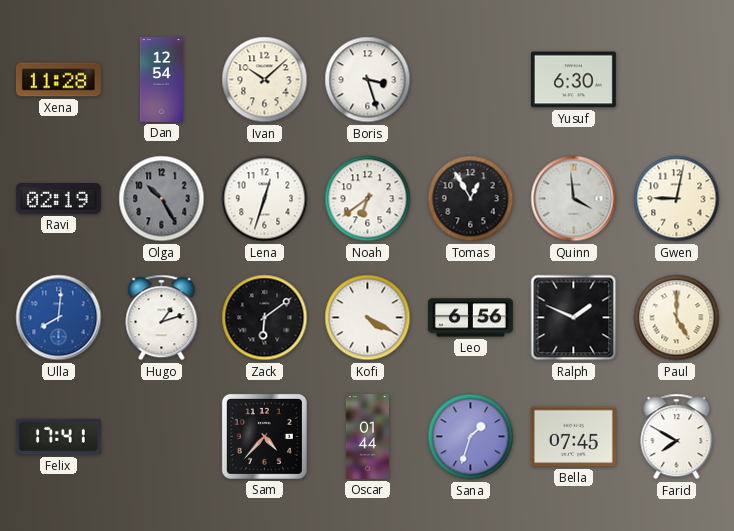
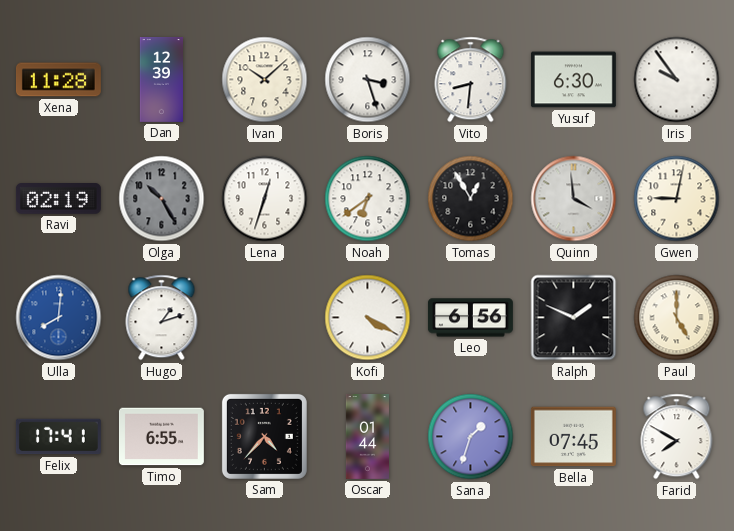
Dan: 12:54 -> 12:39
Vito: none -> 8:31
Iris: none -> 9:54
Zack: 6:09 -> none
Timo: none -> 6:55
